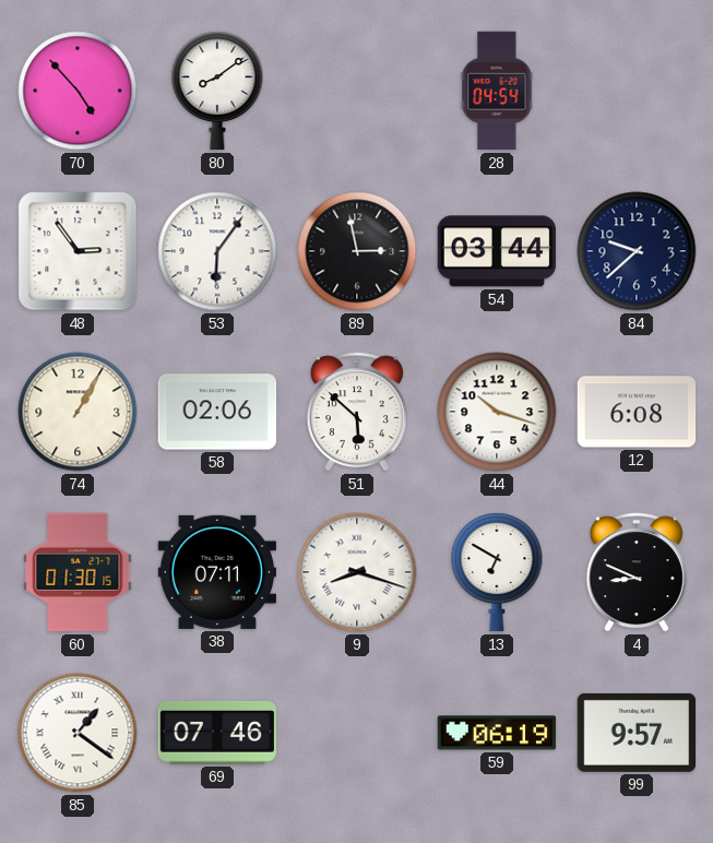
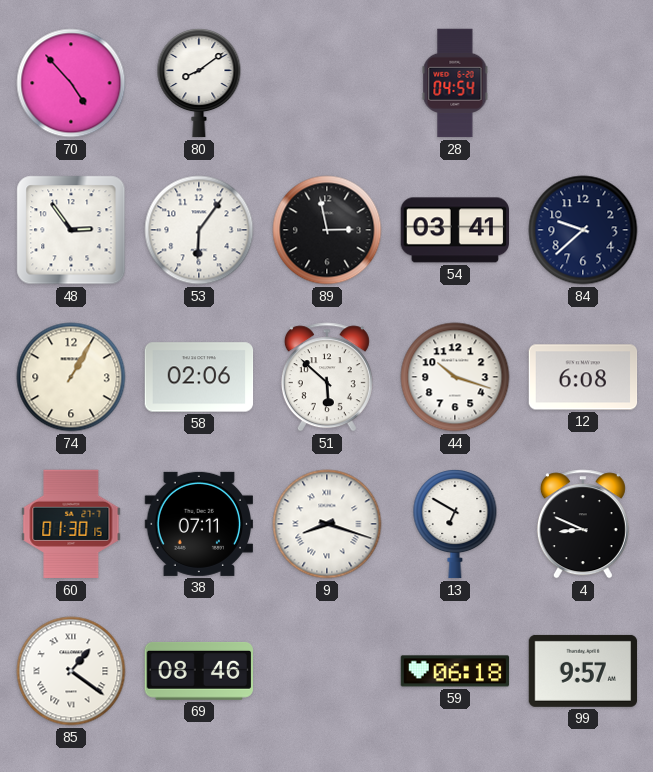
54: 03:44 -> 03:41
69: 07:46 -> 08:46
59: 06:19 -> 06:18
